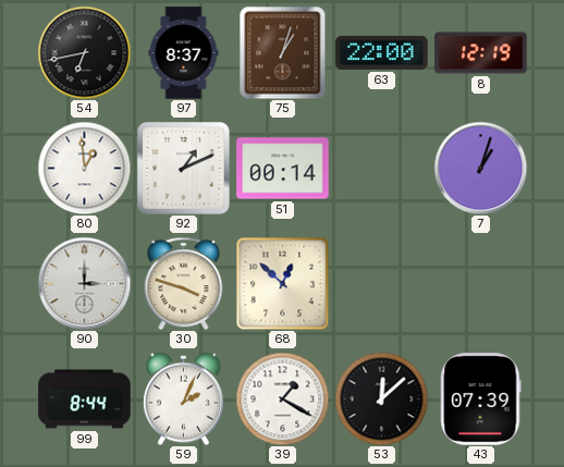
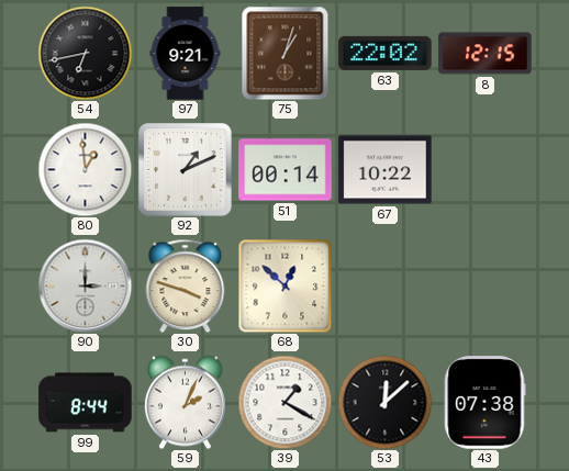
97: 8:37 -> 9:21
63: 22:00 -> 22:02
8: 12:19 -> 12:15
67: none -> 10:22
7: 1:03 -> none
43: 07:39 -> 07:38
